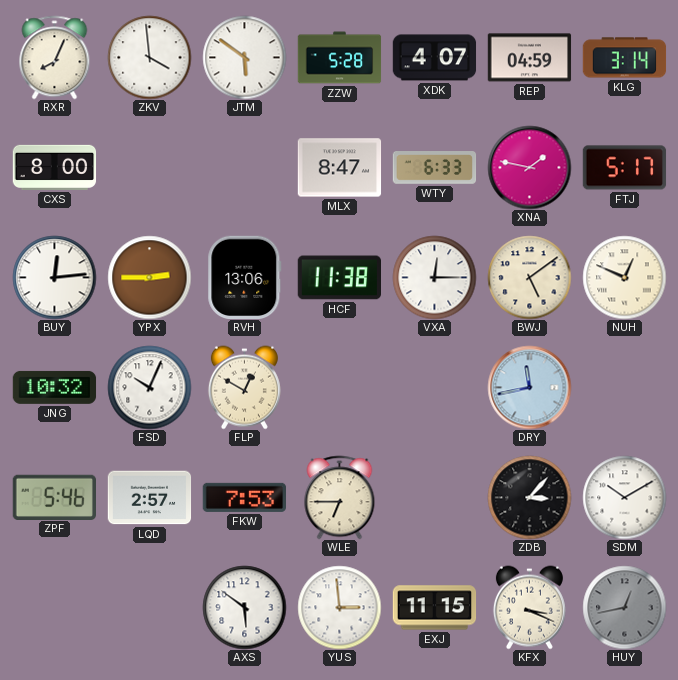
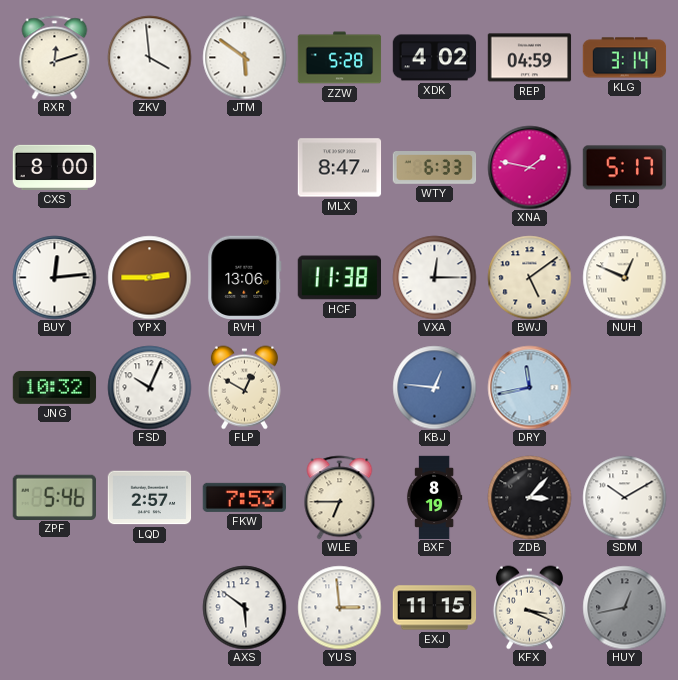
RXR: 8:04 -> 12:12
XDK: 4:07 -> 4:02
KBJ: none -> 12:46
BXF: none -> 8:19
